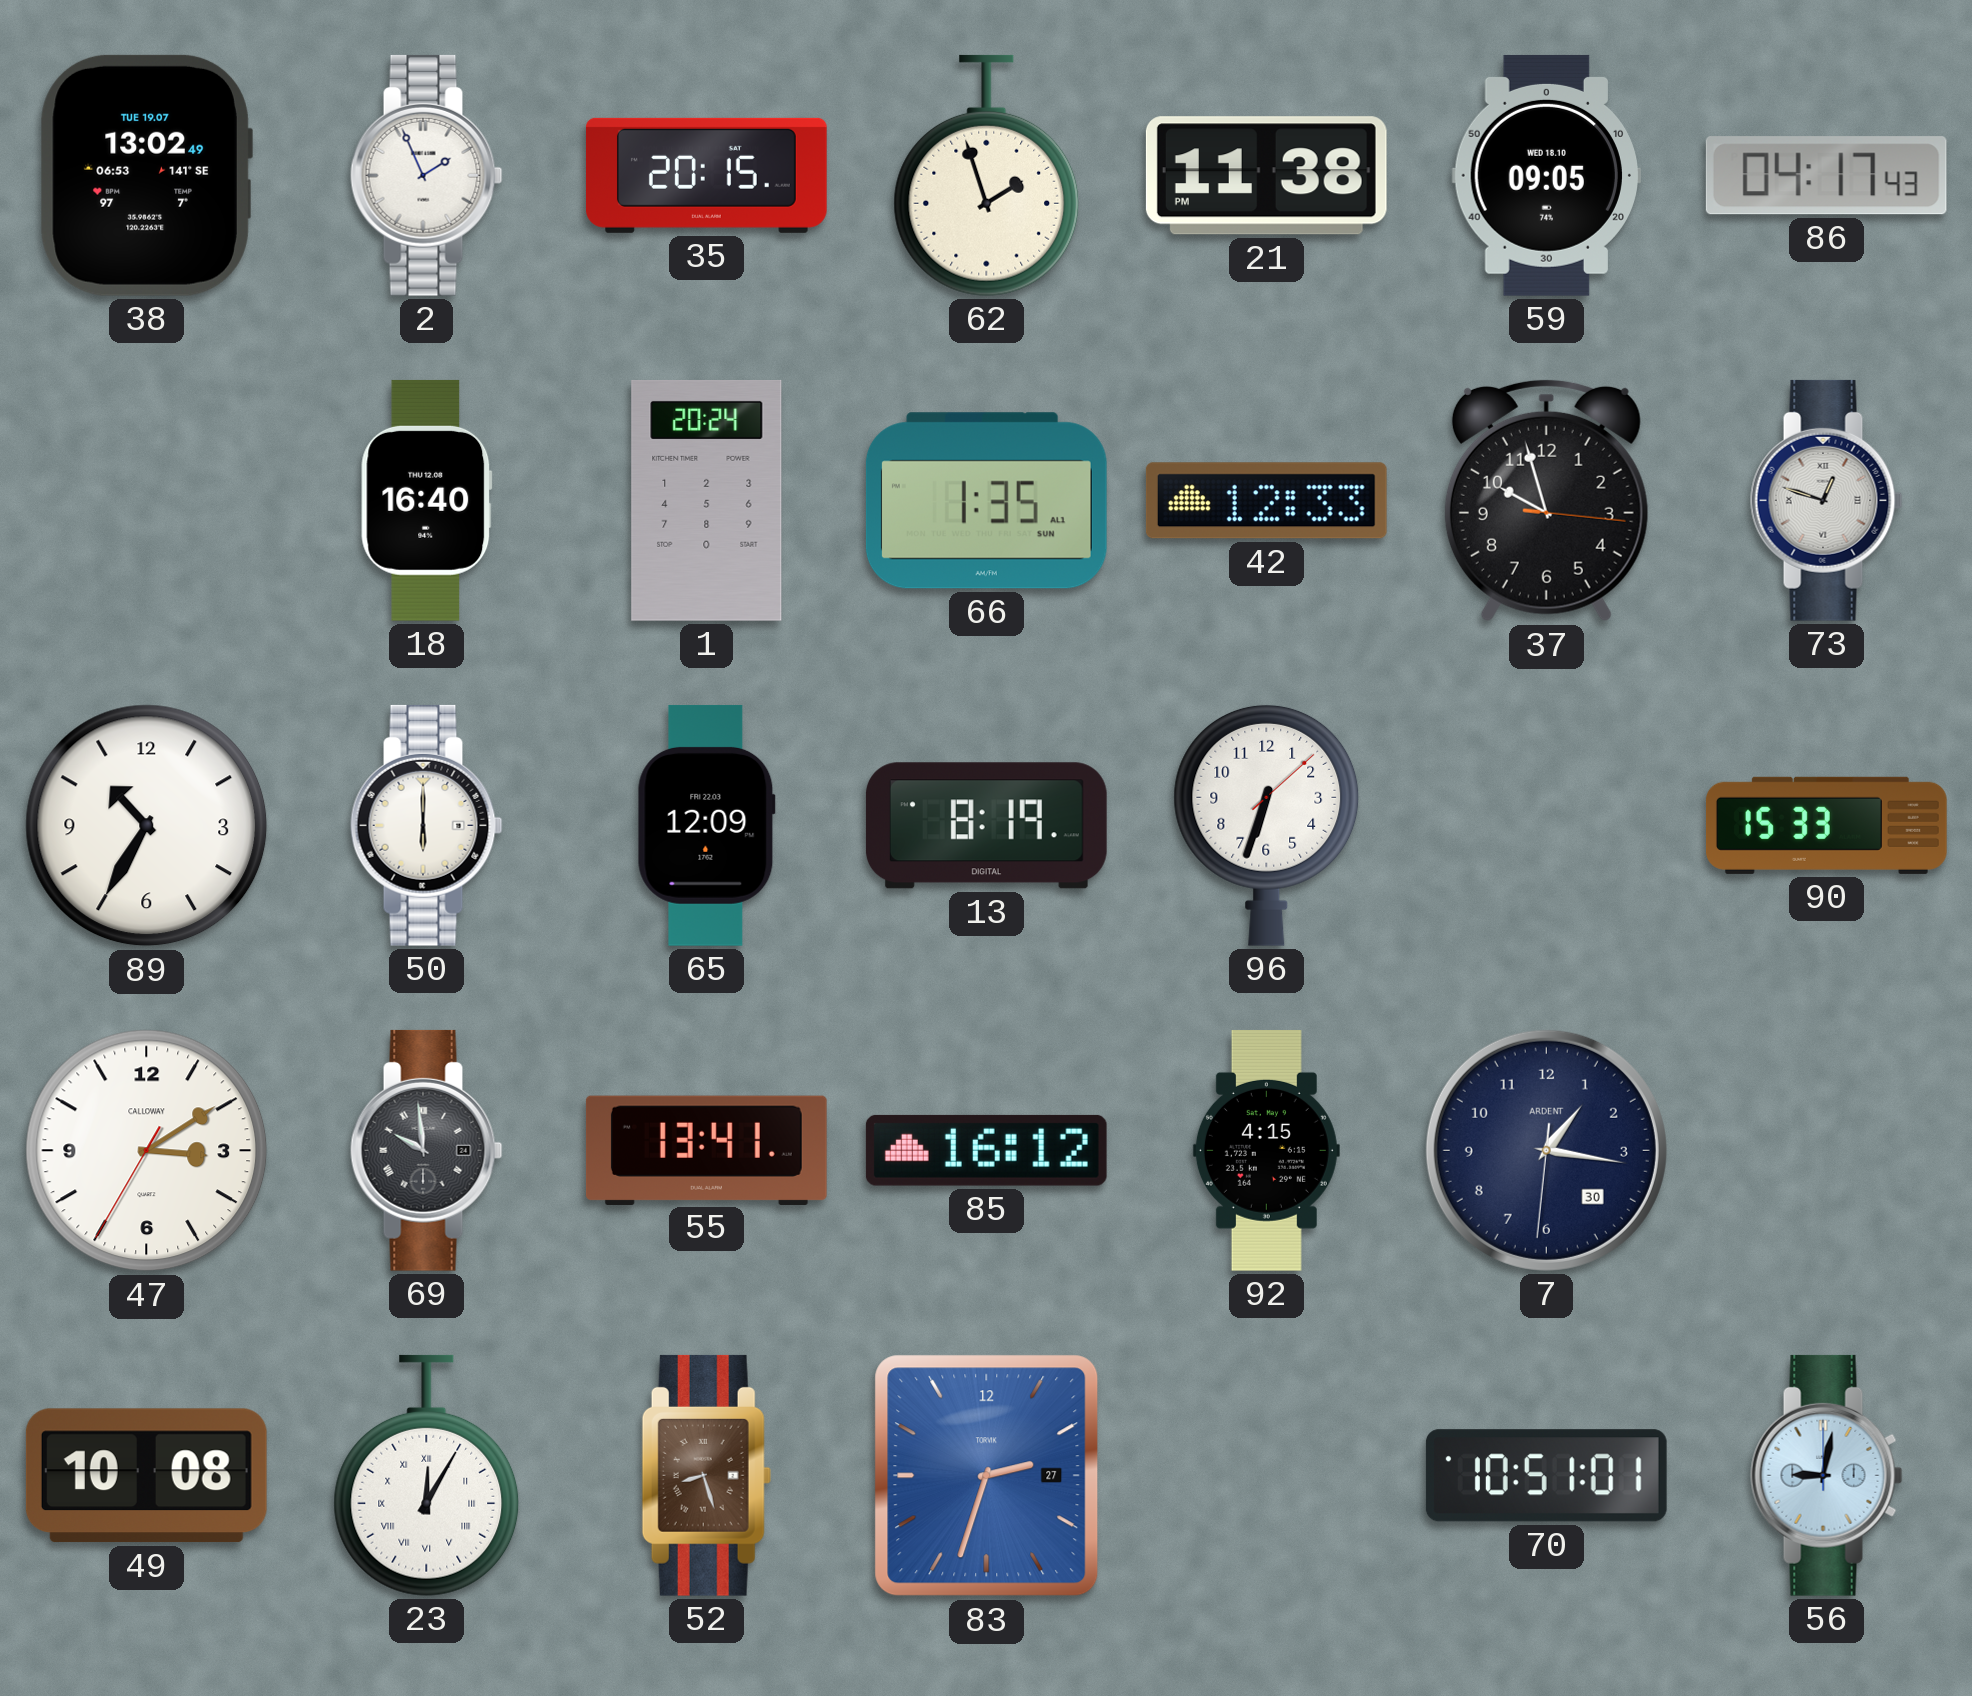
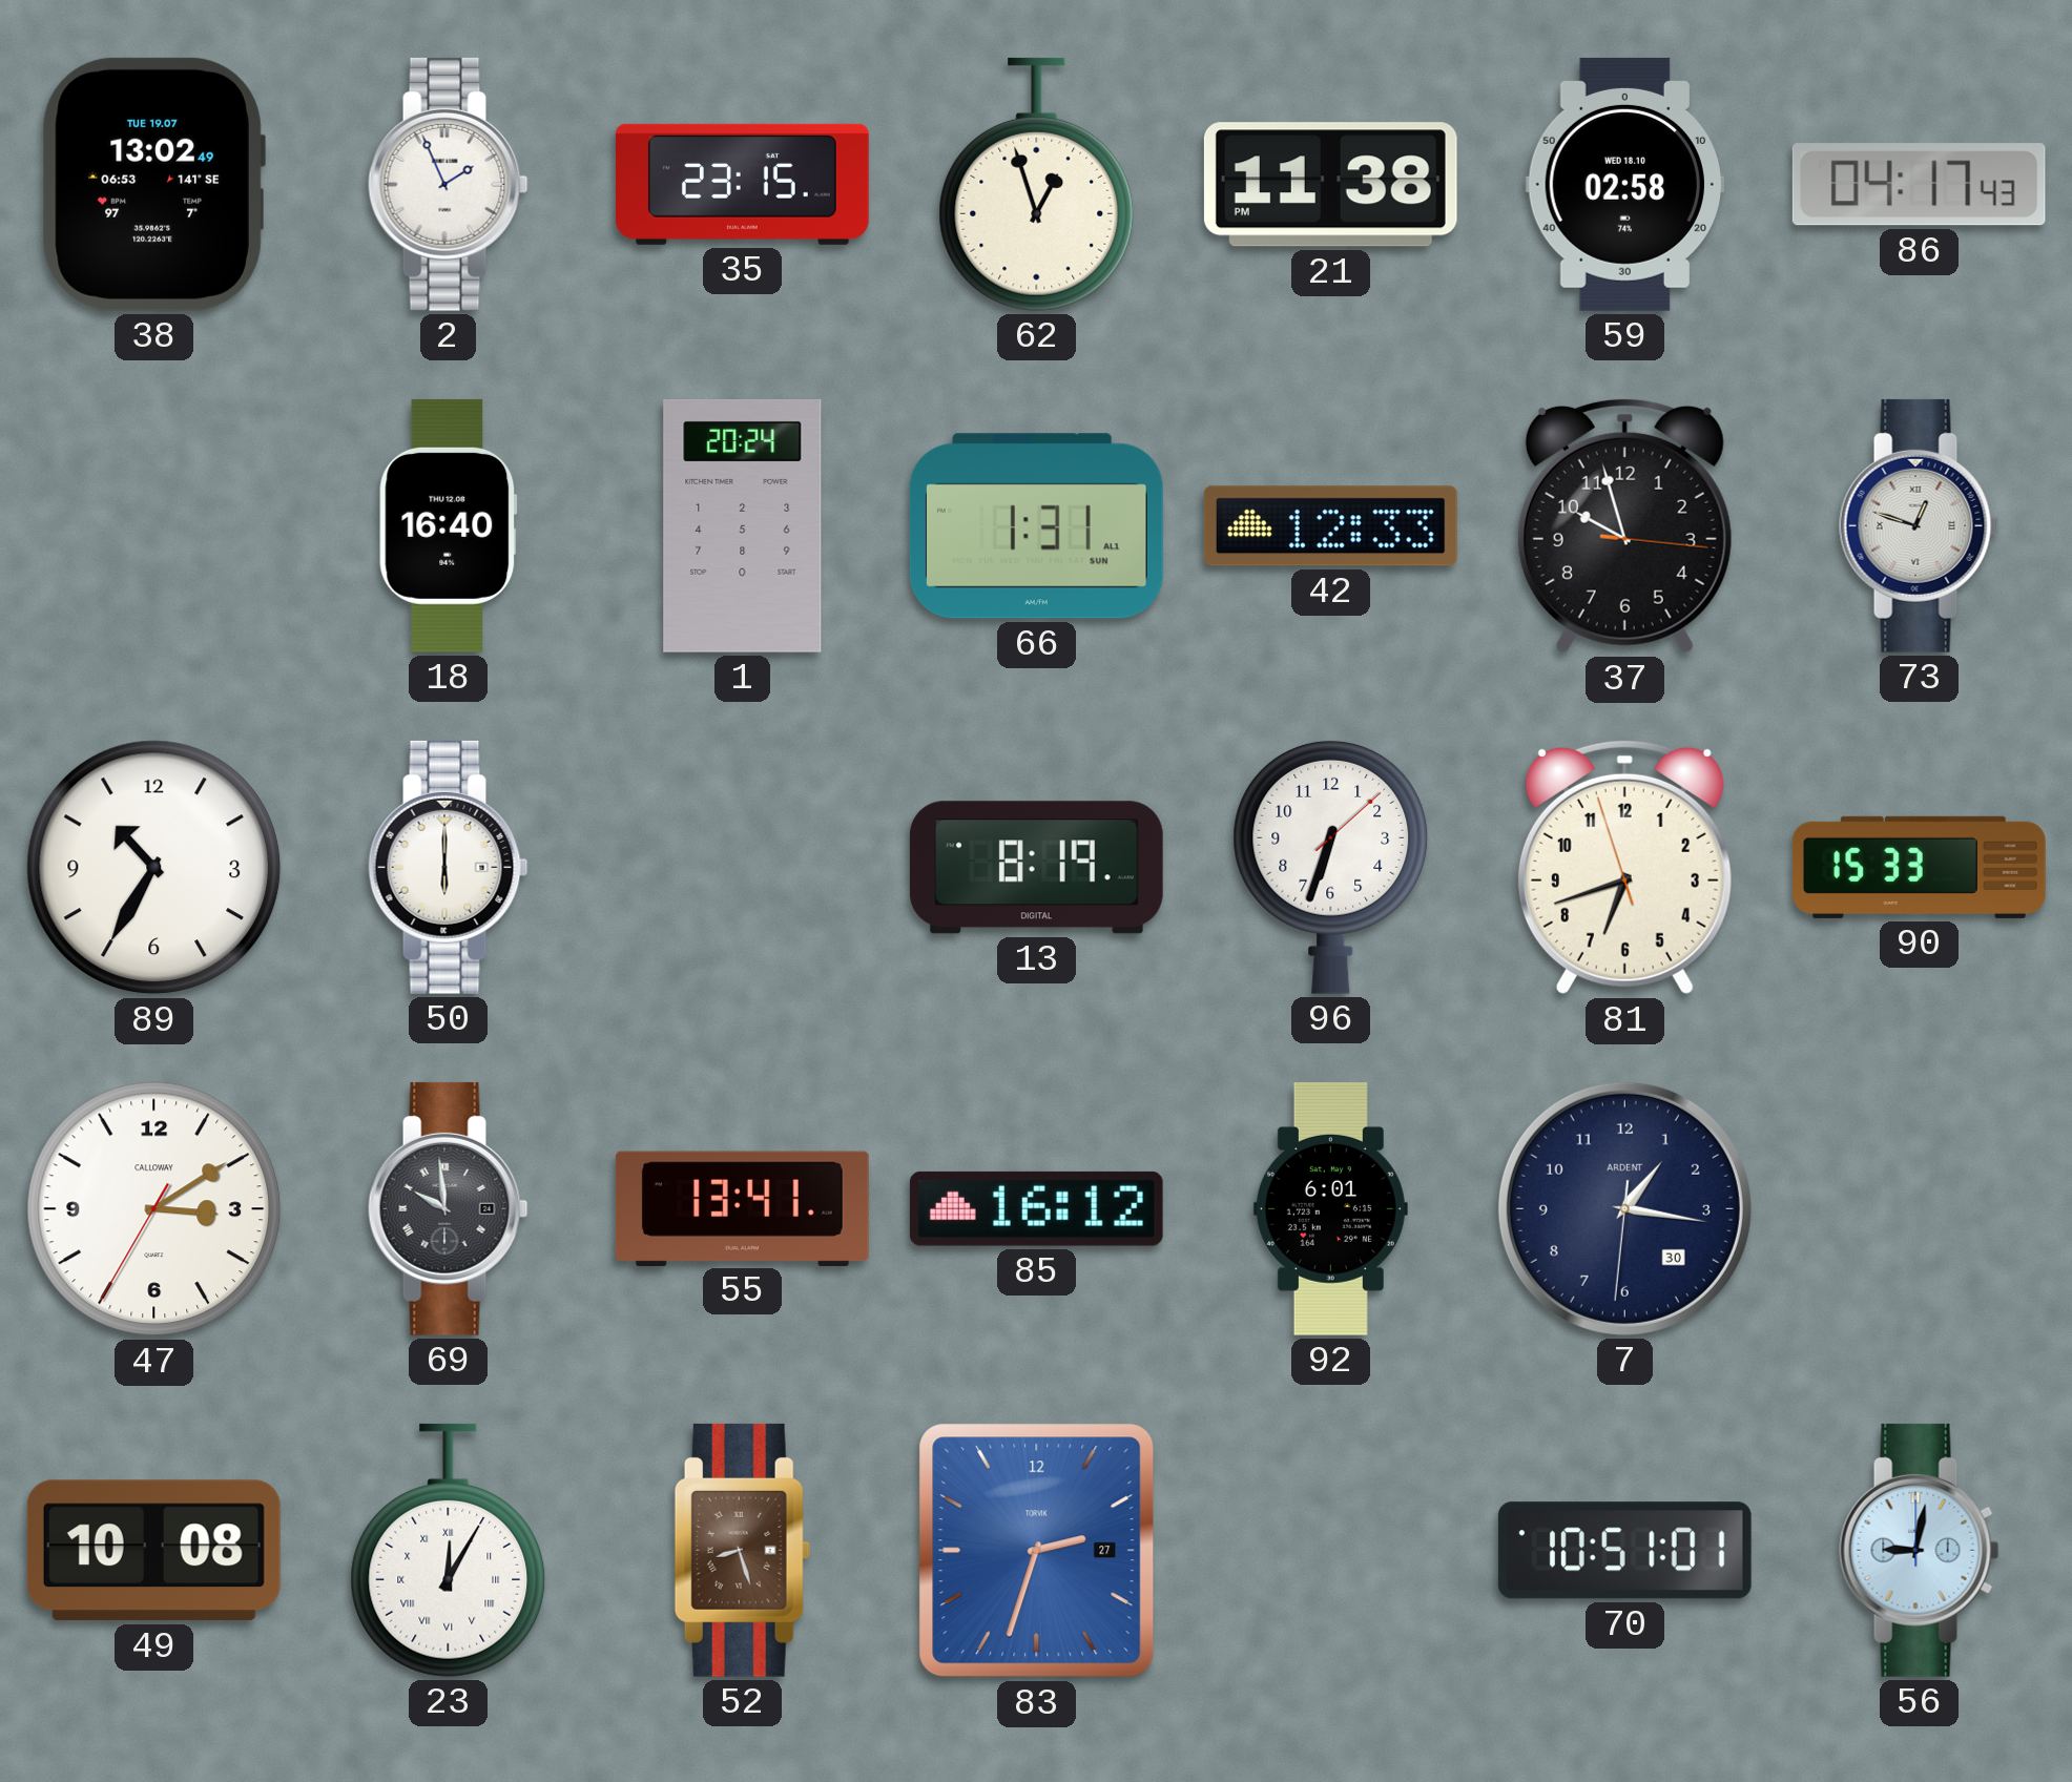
35: 20:15 -> 23:15
62: 1:57 -> 12:57
59: 09:05 -> 02:58
66: 1:35 -> 1:31
65: 12:09 -> none
81: none -> 6:41
92: 4:15 -> 6:01
